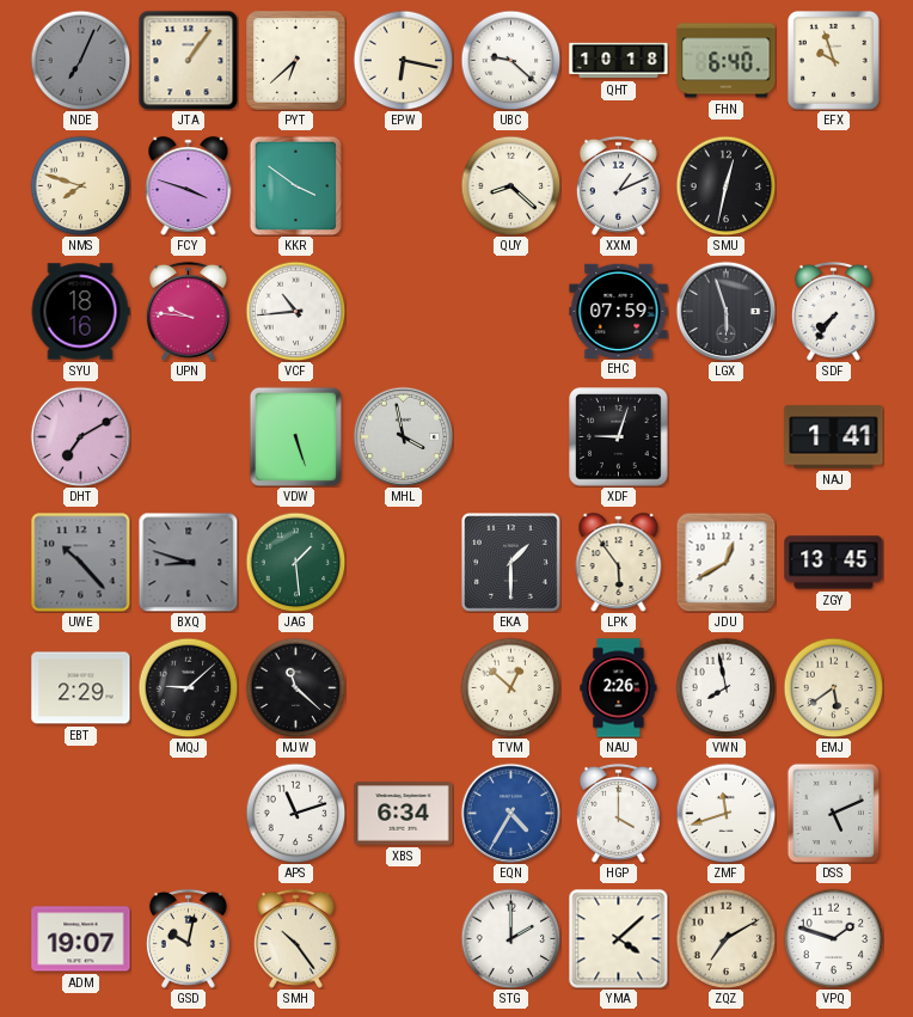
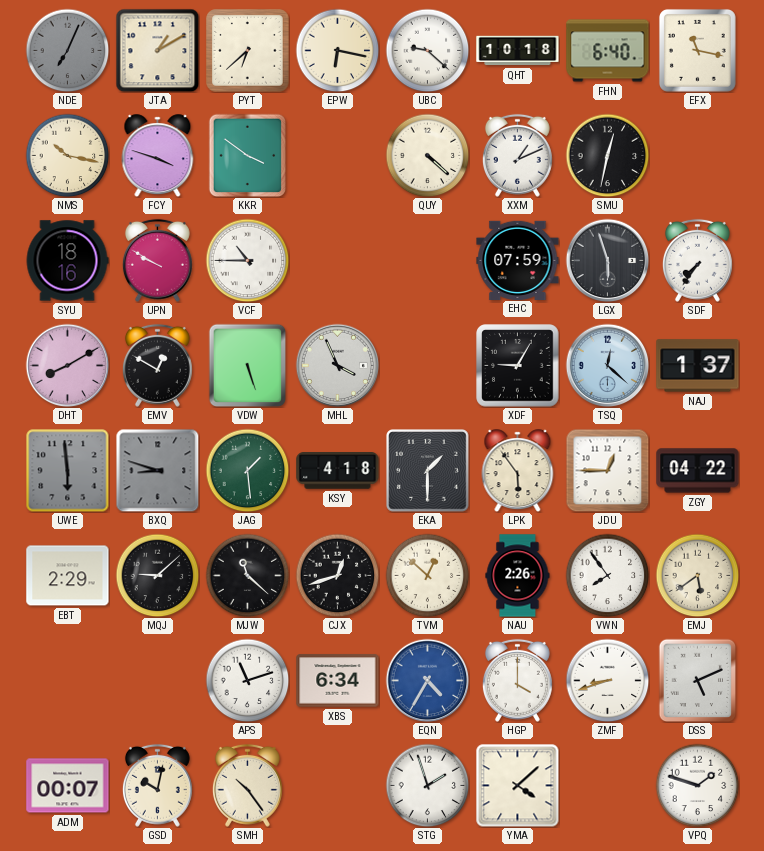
JTA: 1:06 -> 1:10
EFX: 9:57 -> 11:17
NMS: 7:48 -> 10:17
QUY: 8:22 -> 4:22
UPN: 9:46 -> 9:50
VCF: 10:44 -> 10:45
DHT: 7:10 -> 8:10
EMV: none -> 12:50
MHL: 3:58 -> 3:56
XDF: 9:03 -> 9:05
TSQ: none -> 12:22
NAJ: 1:41 -> 1:37
UWE: 10:23 -> 5:59
KSY: none -> 4:18
JDU: 12:40 -> 12:45
ZGY: 13:45 -> 04:22
CJX: none -> 12:42
VWN: 7:58 -> 7:54
ZMF: 11:42 -> 8:42
ADM: 19:07 -> 00:07
STG: 2:00 -> 1:57
ZQZ: 7:10 -> none
